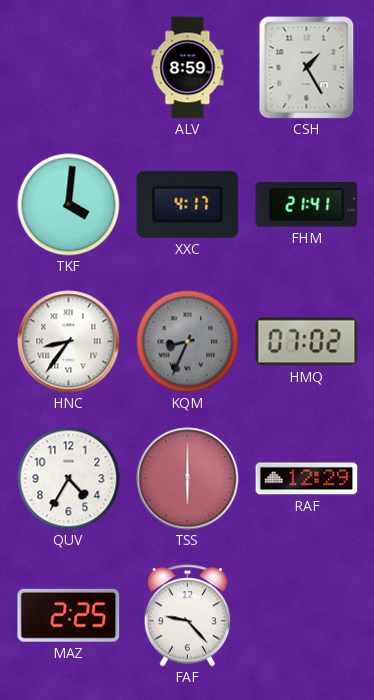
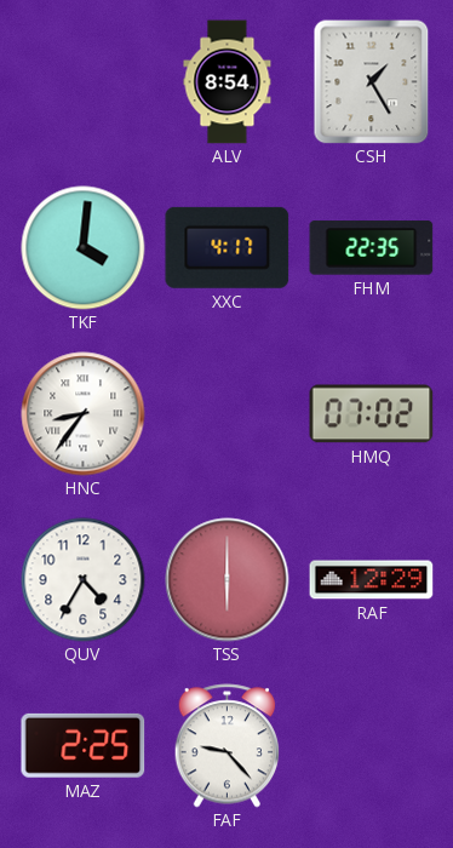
ALV: 8:59 -> 8:54
FHM: 21:41 -> 22:35
KQM: 8:34 -> none
